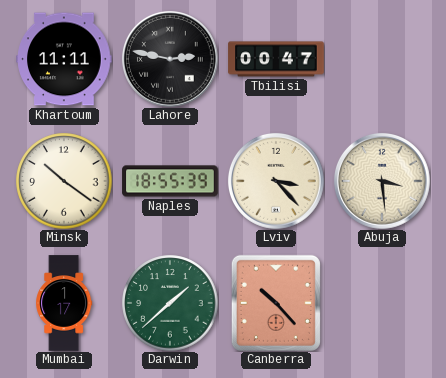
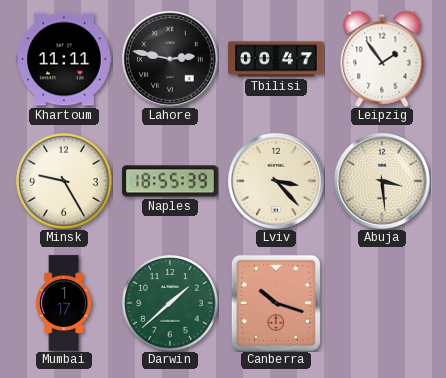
Leipzig: none -> 1:54
Minsk: 10:21 -> 9:25
Canberra: 10:23 -> 10:18
